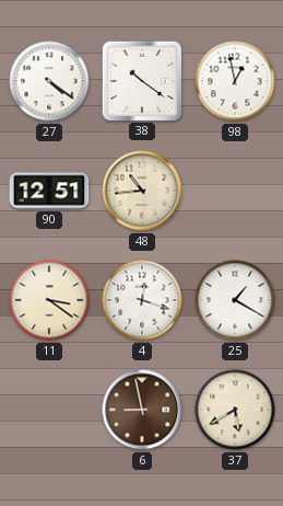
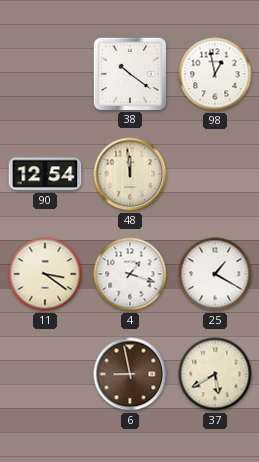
27: 4:21 -> none
90: 12:51 -> 12:54
48: 10:44 -> 11:59
4: 12:18 -> 1:18
